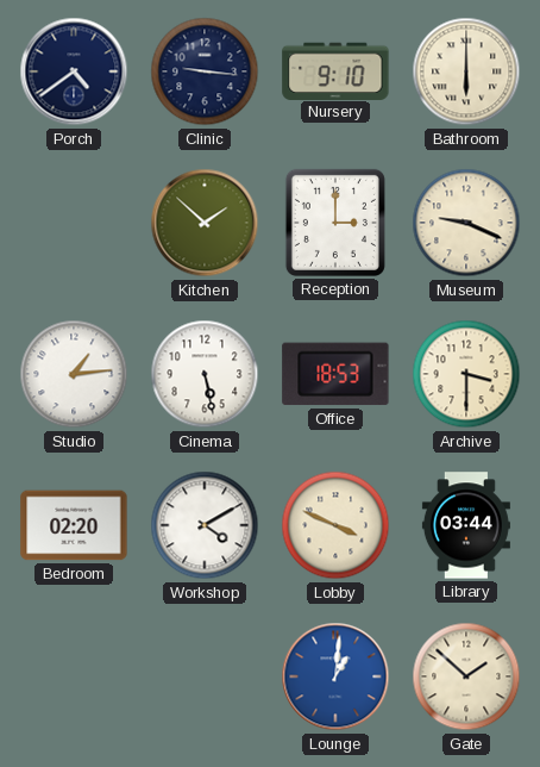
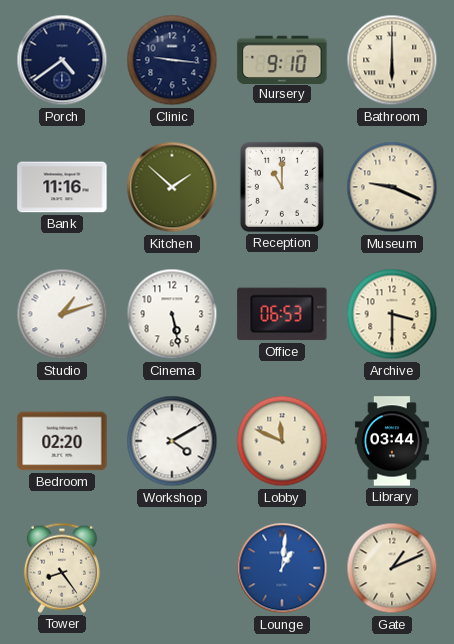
Bank: none -> 11:16
Reception: 3:00 -> 11:00
Studio: 1:14 -> 1:12
Office: 18:53 -> 06:53
Lobby: 3:49 -> 11:49
Tower: none -> 8:24
Gate: 1:52 -> 1:11
